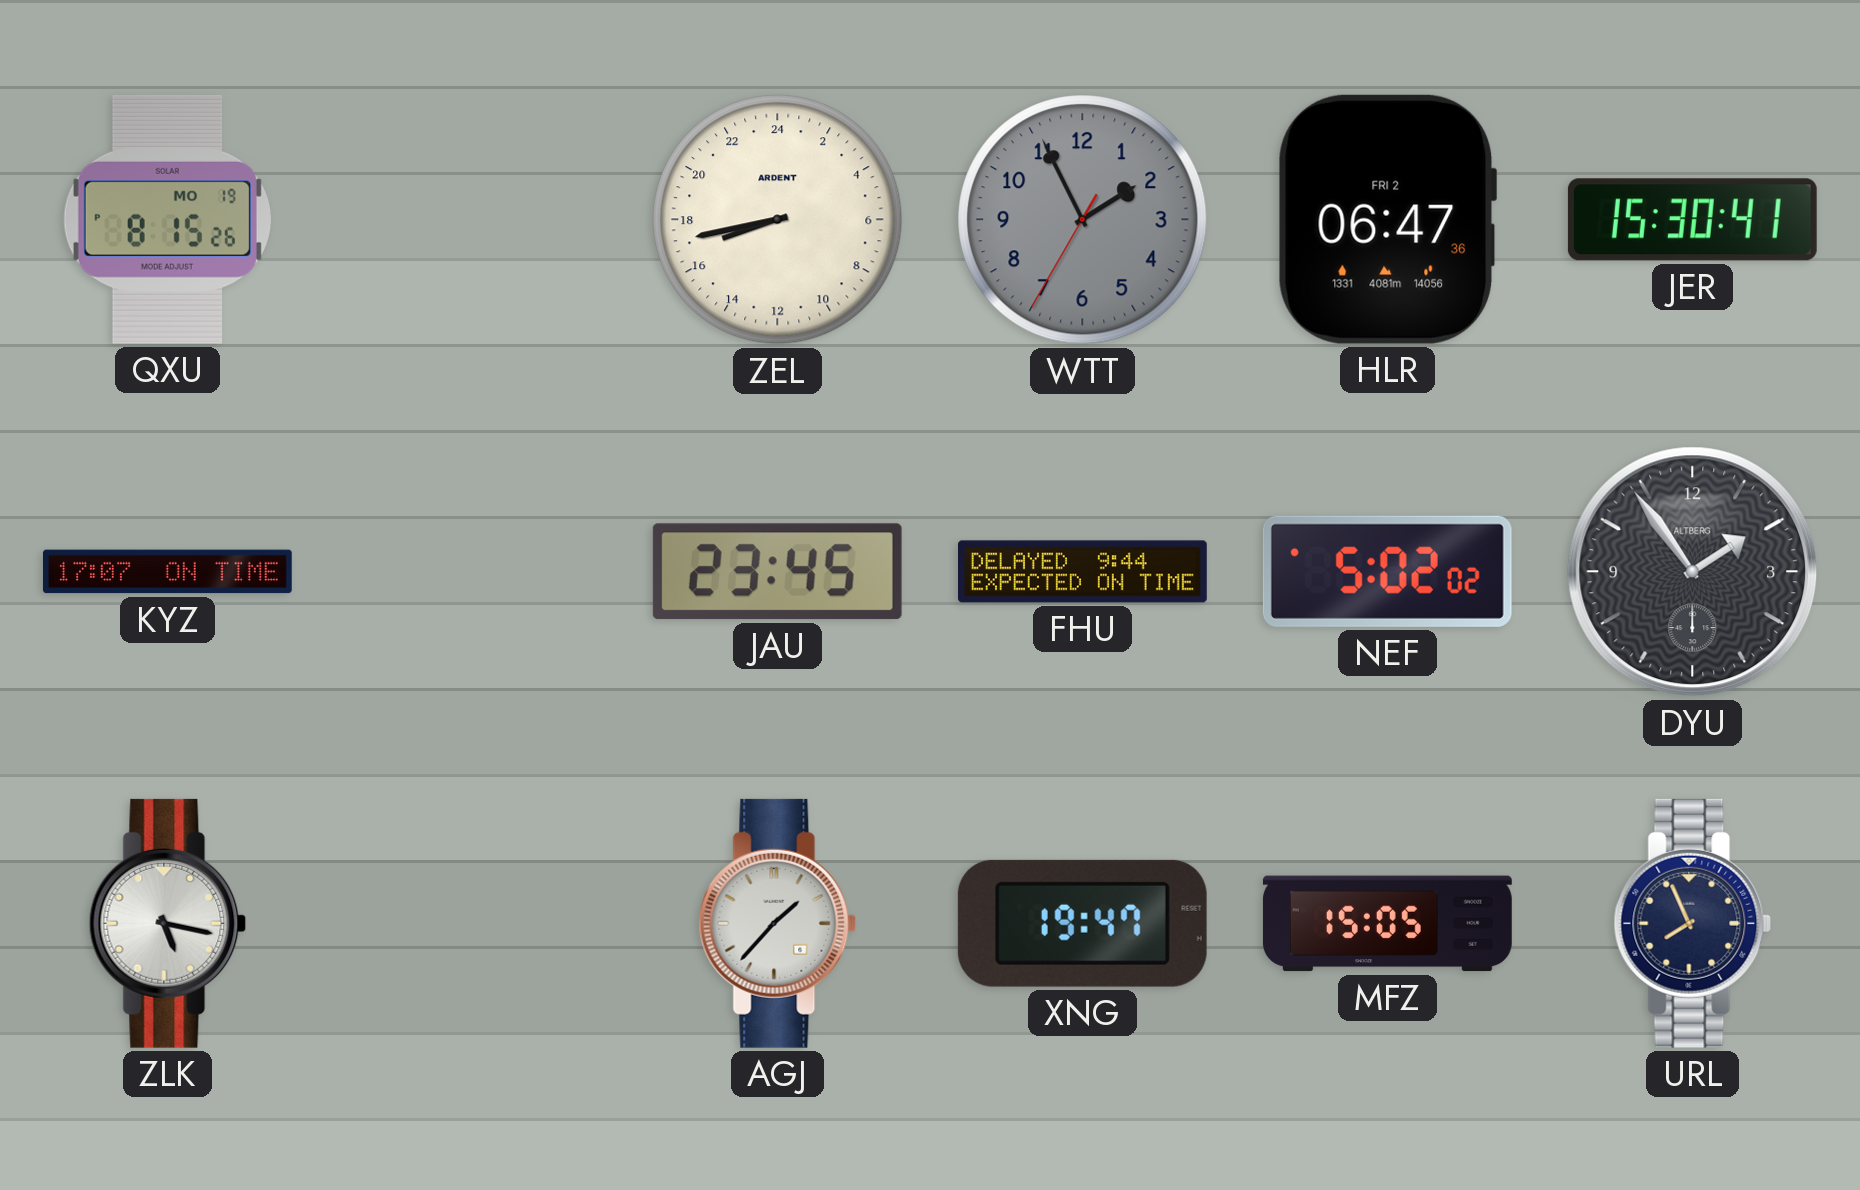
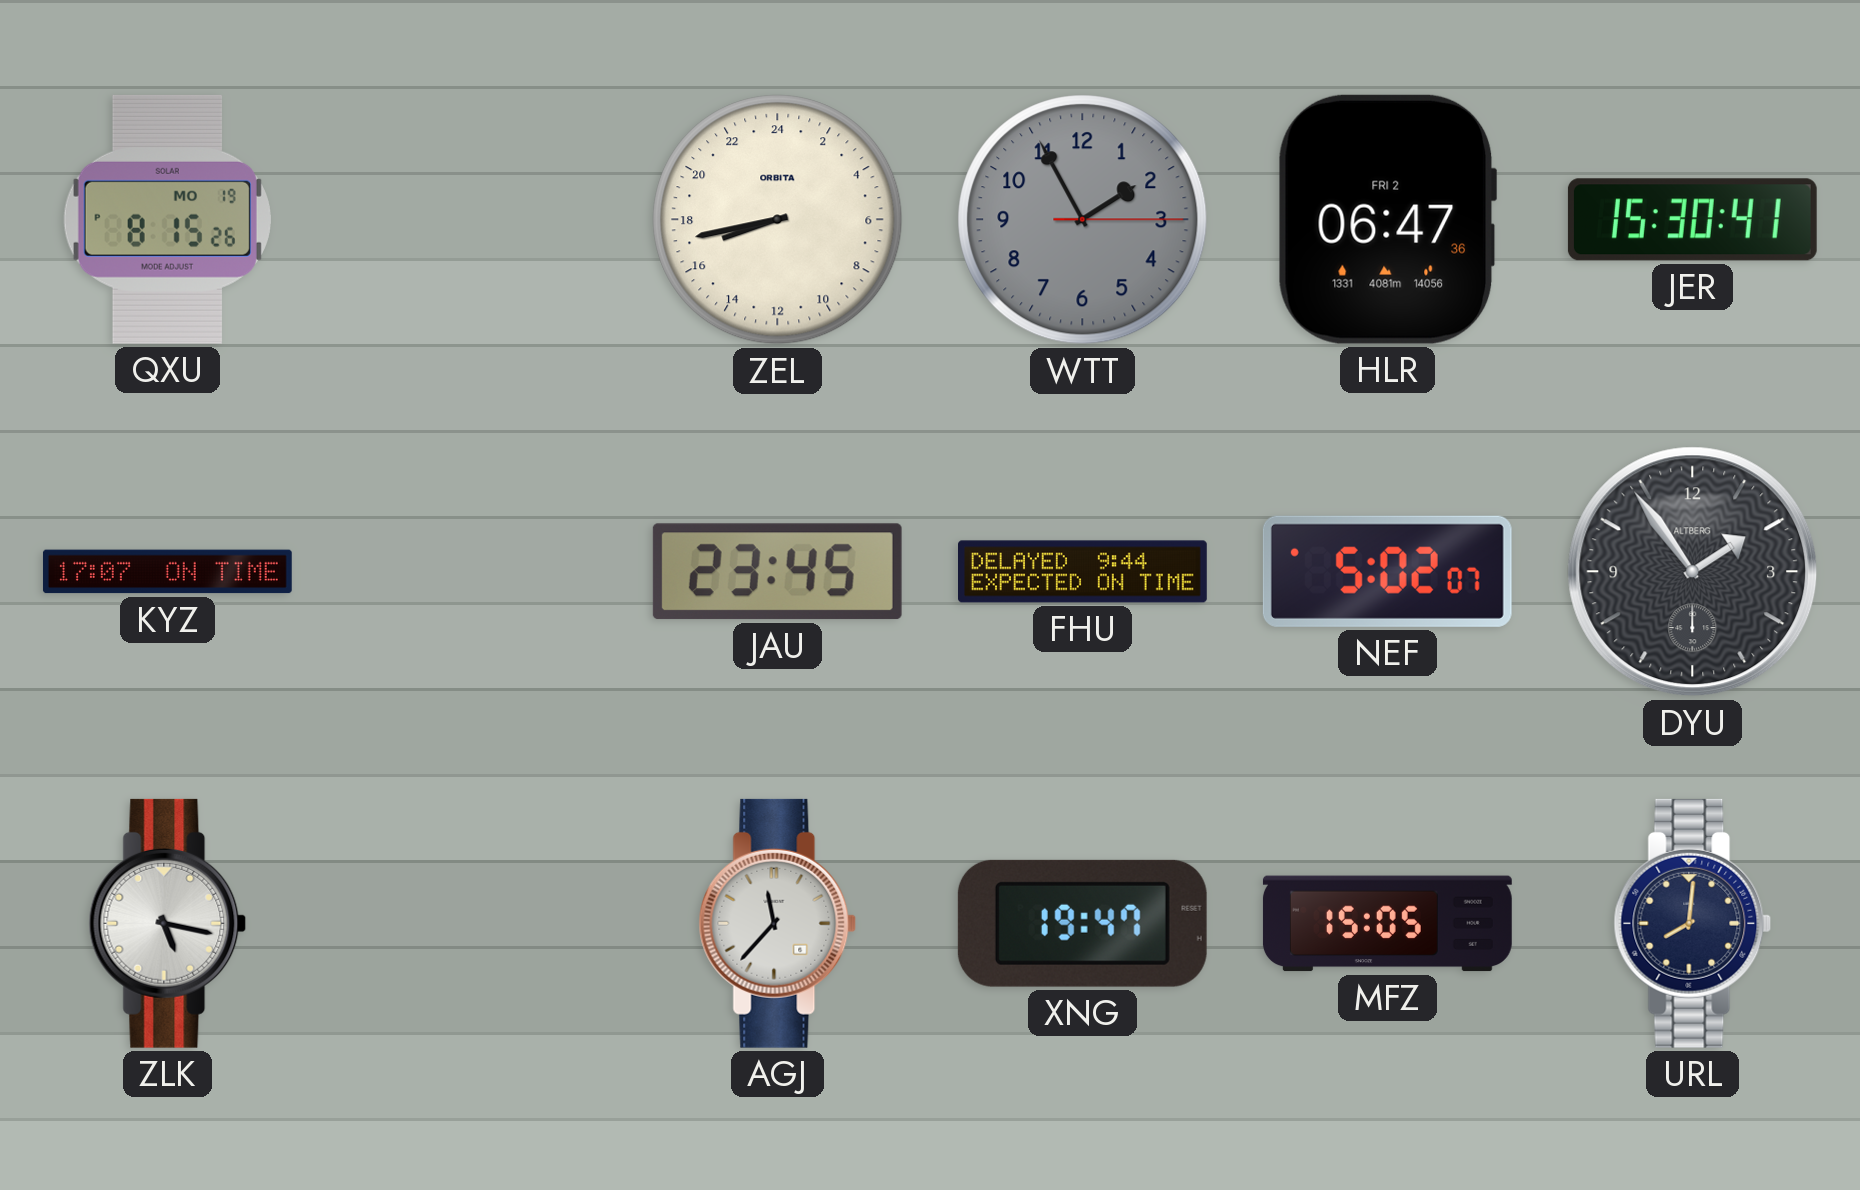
ZEL brand: ARDENT -> ORBITA
WTT: 1:55:35 -> 1:55:15
NEF: 5:02:02 -> 5:02:07
AGJ: 1:37 -> 11:37
URL: 7:56 -> 8:01
